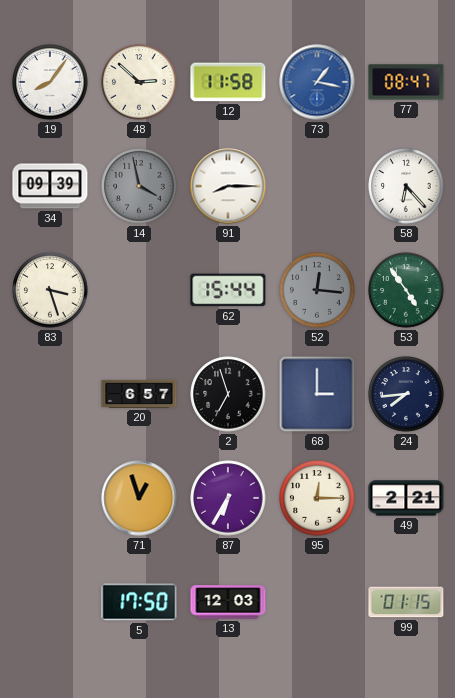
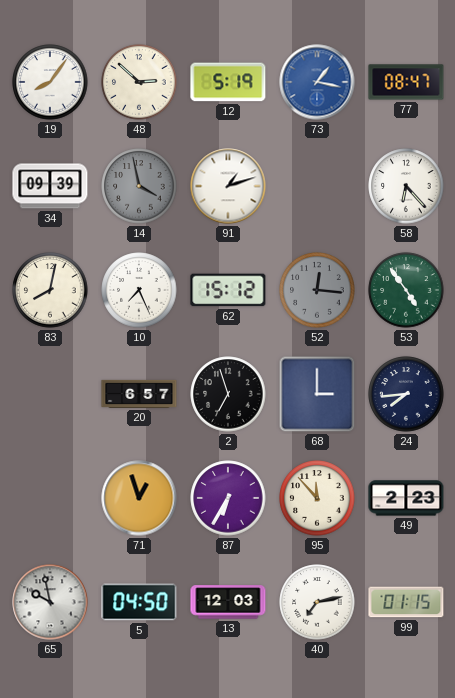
12: 11:58 -> 5:19
91: 8:15 -> 1:12
83: 3:27 -> 8:02
10: none -> 7:26
62: 15:44 -> 15:12
95: 12:15 -> 11:53
49: 2:21 -> 2:23
65: none -> 9:58
5: 17:50 -> 04:50
40: none -> 7:13
